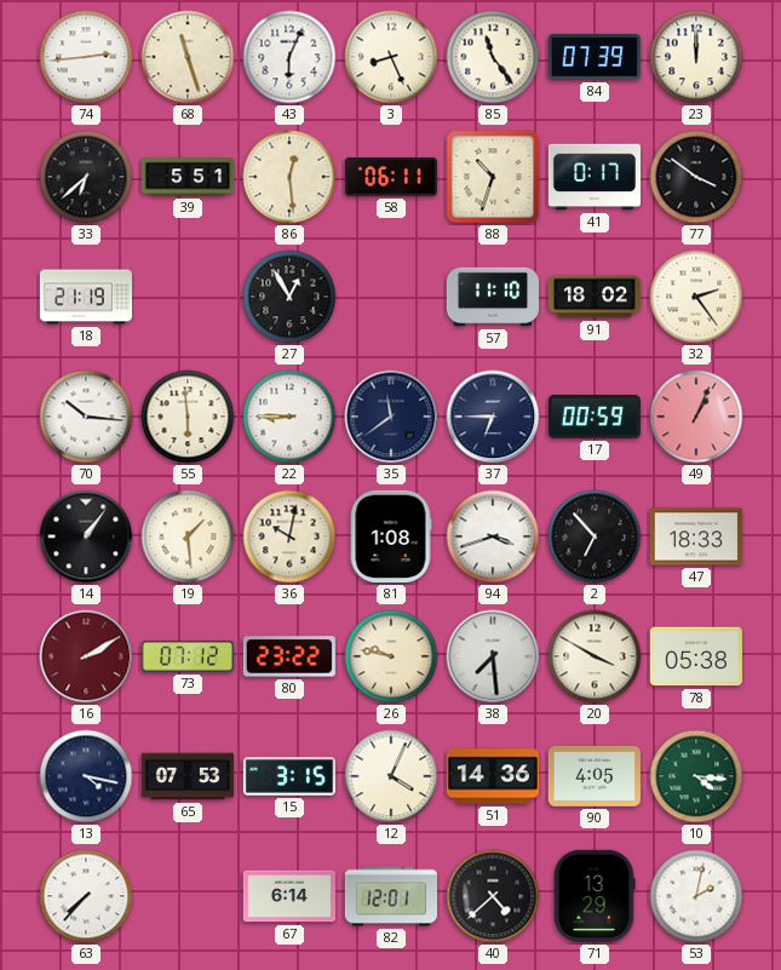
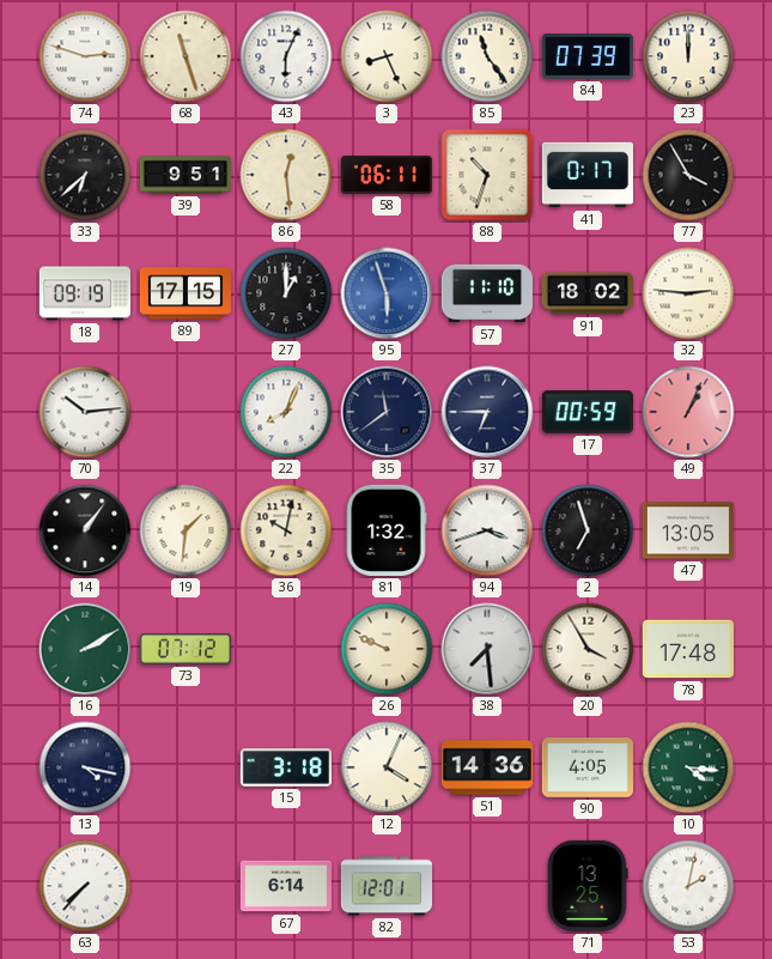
74: 2:44 -> 2:48
39: 5:51 -> 9:51
77: 3:51 -> 3:55
18: 21:19 -> 09:19
89: none -> 17:15
27: 12:55 -> 1:00
95: none -> 5:57
32: 2:24 -> 2:46
70: 10:16 -> 10:14
55: 5:59 -> none
22: 8:45 -> 8:04
19: 1:29 -> 1:31
81: 1:08 -> 1:32
2: 6:53 -> 6:57
47: 18:33 -> 13:05
16 dial: burgundy -> green
80: 23:22 -> none
26: 9:47 -> 9:49
20: 3:50 -> 3:55
78: 05:38 -> 17:48
65: 07:53 -> none
15: 3:15 -> 3:18
40: 4:38 -> none
71: 13:29 -> 13:25
